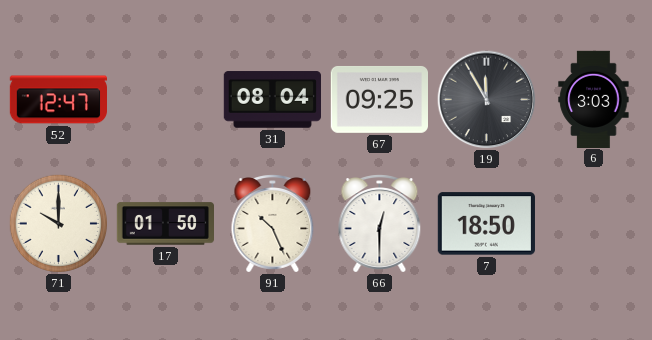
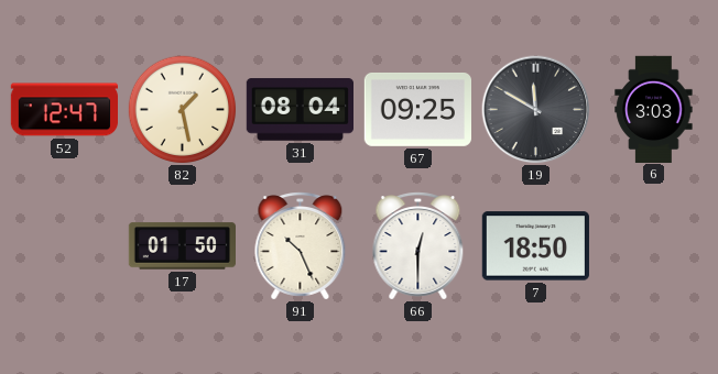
82: none -> 1:28
19: 11:55 -> 11:50
71: 10:00 -> none
